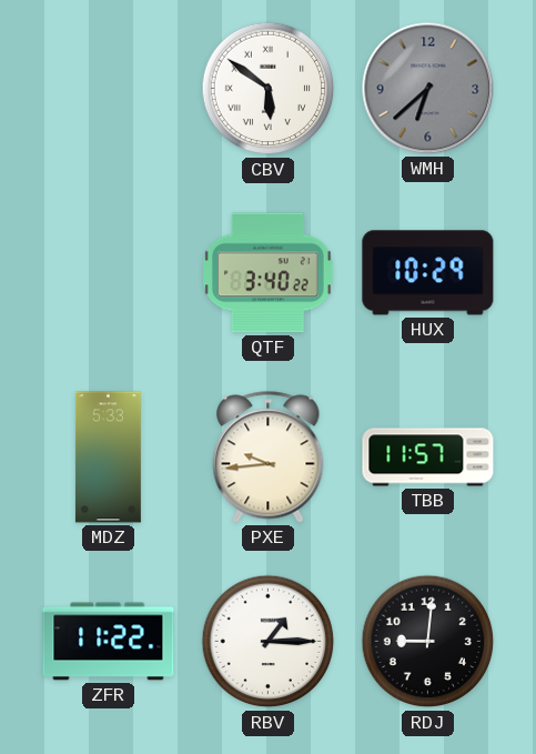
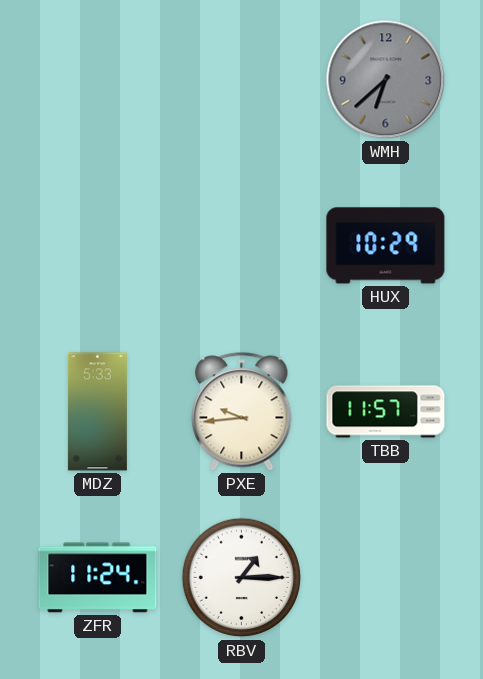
CBV: 5:51 -> none
QTF: 3:40 -> none
ZFR: 11:22 -> 11:24
RDJ: 9:01 -> none
